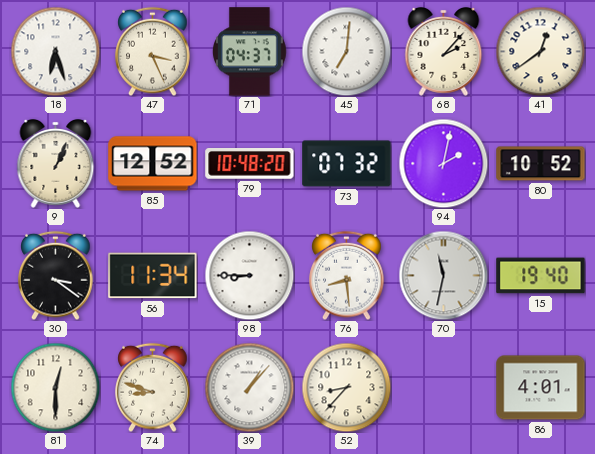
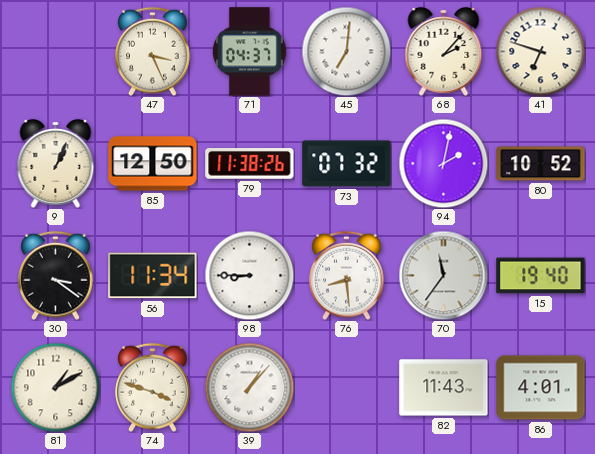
18: 6:27 -> none
41: 12:39 -> 6:48
85: 12:52 -> 12:50
79: 10:48 -> 11:38
70: 11:32 -> 11:36
81: 12:30 -> 1:10
74: 8:48 -> 3:48
52: 8:37 -> none
82: none -> 11:43
